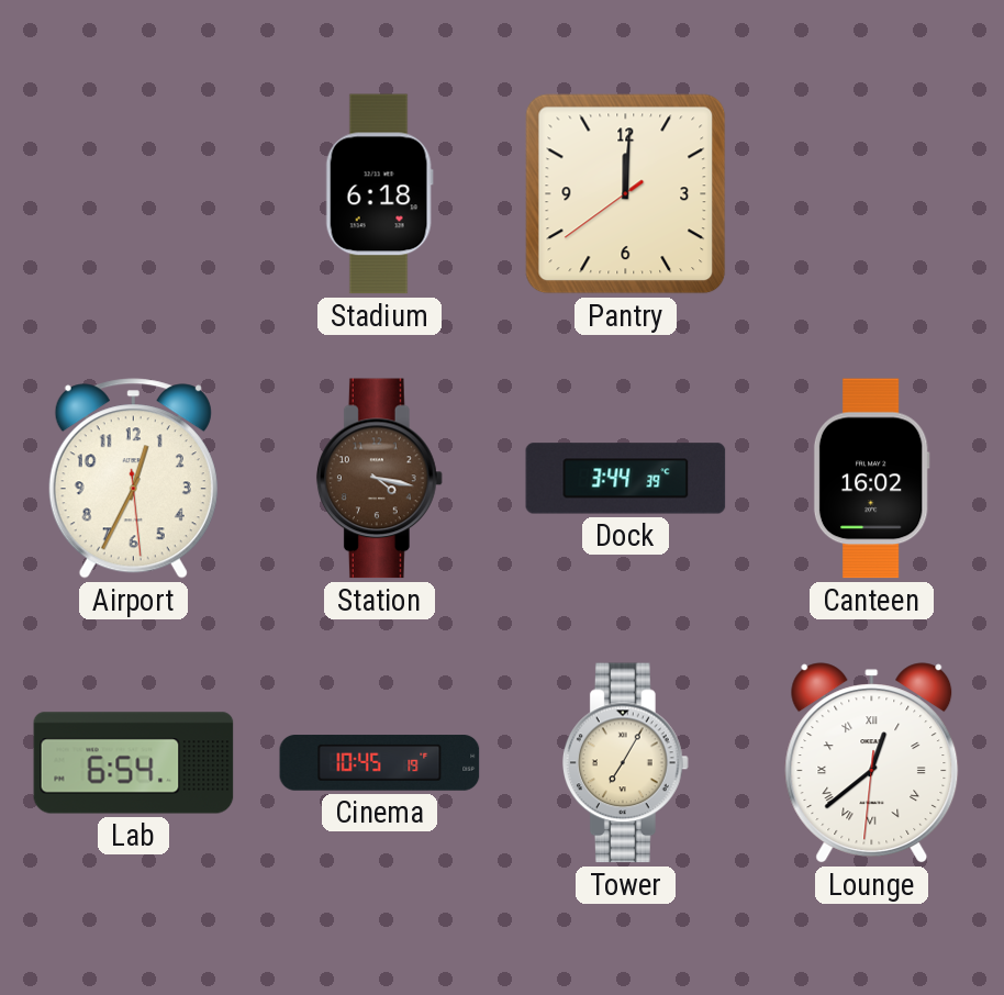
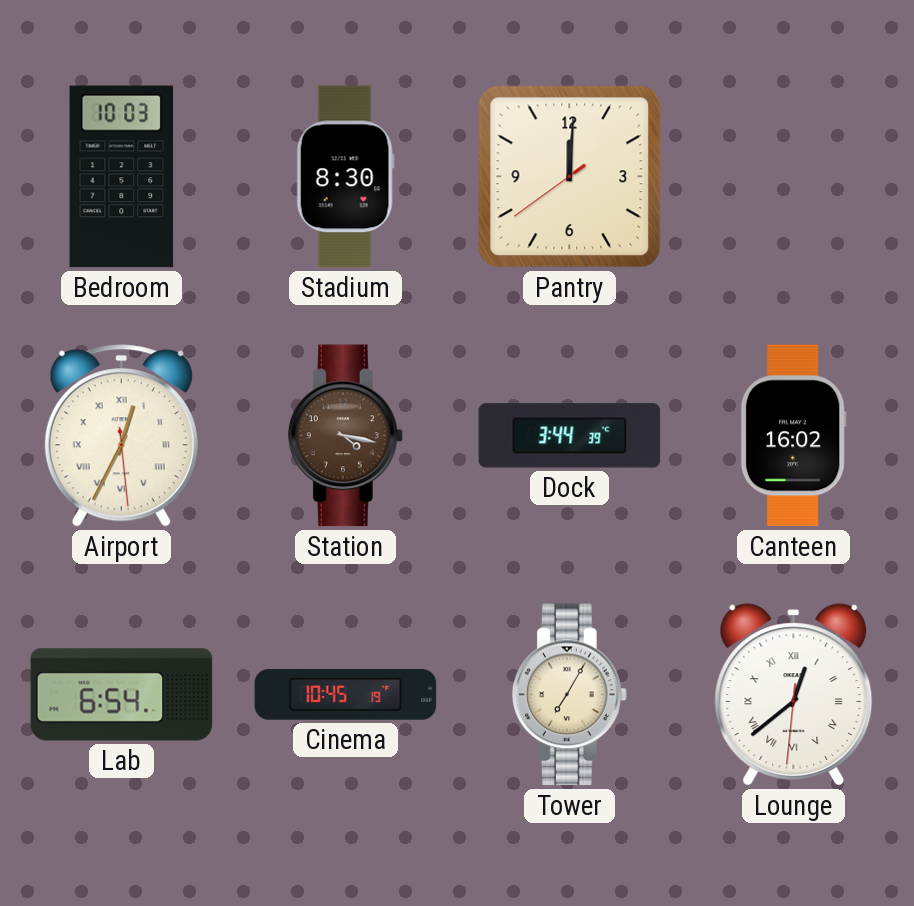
Bedroom: none -> 10:03
Stadium: 6:18 -> 8:30
Airport numerals: Arabic -> Roman
